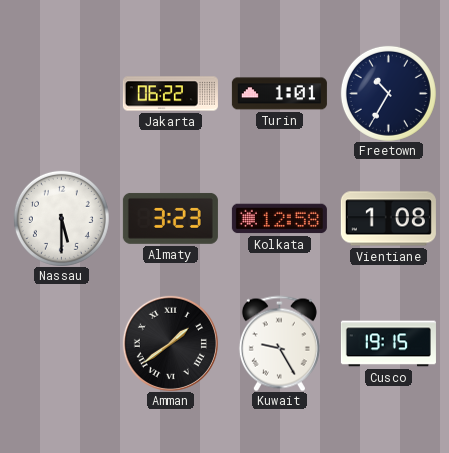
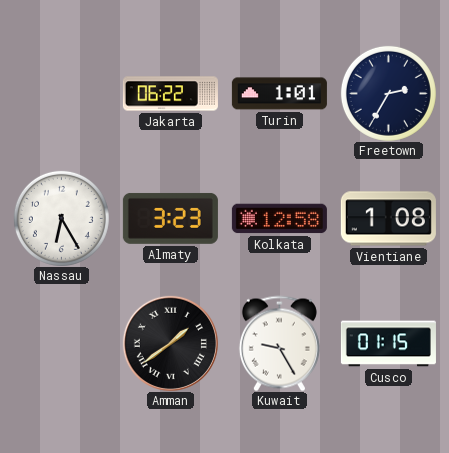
Freetown: 10:35 -> 2:35
Nassau: 5:30 -> 6:25
Cusco: 19:15 -> 01:15
